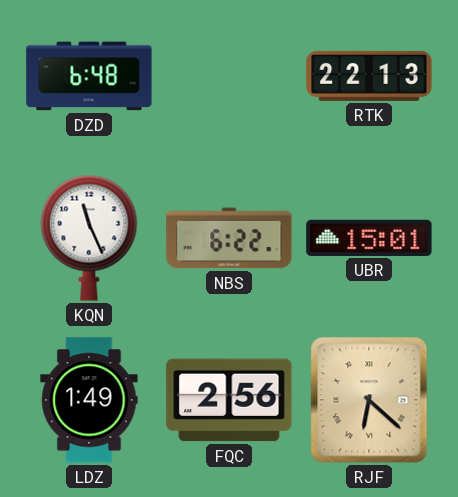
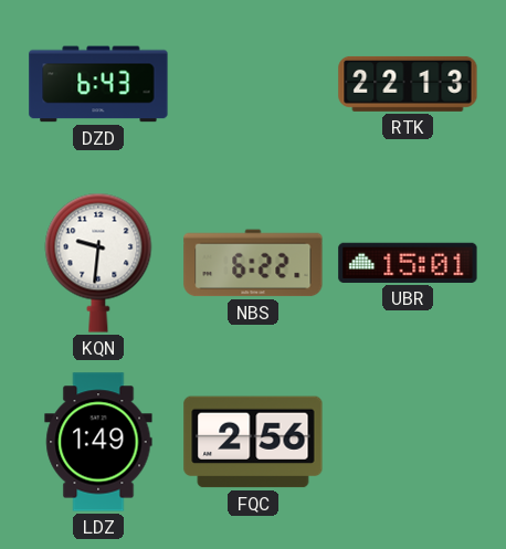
DZD: 6:48 -> 6:43
KQN: 11:26 -> 9:31
RJF: 6:22 -> none
